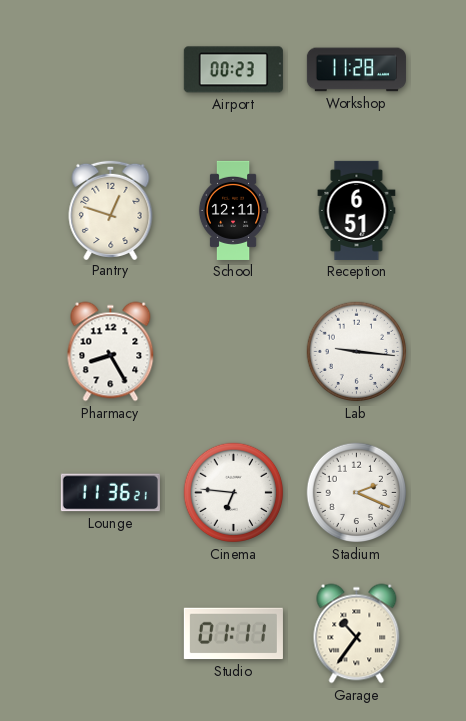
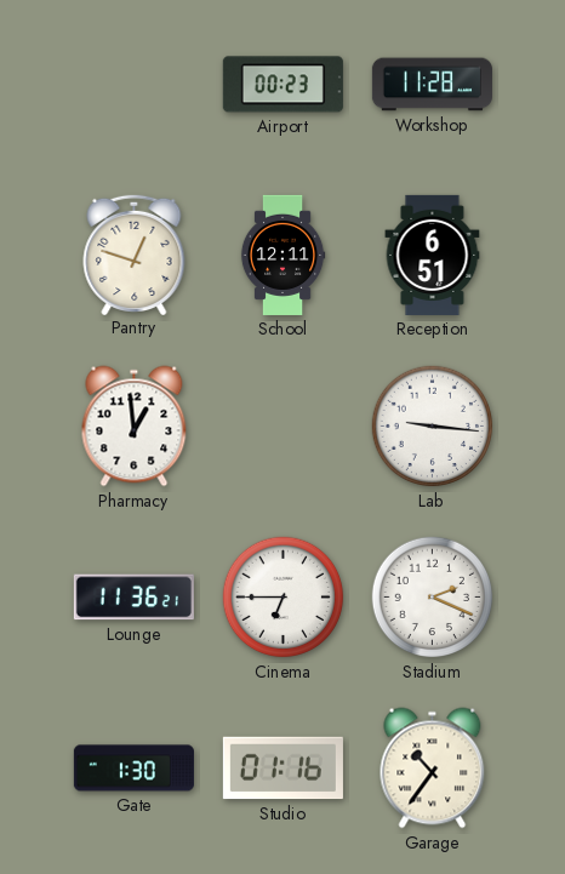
Pharmacy: 8:25 -> 12:59
Cinema: 6:46 -> 6:45
Gate: none -> 1:30
Studio: 01:11 -> 01:16
